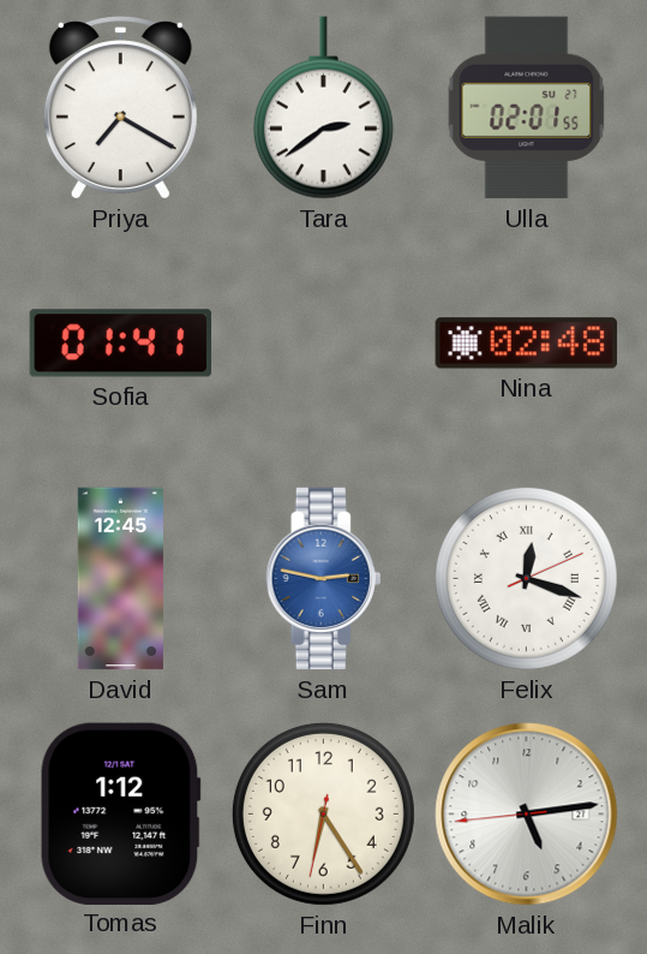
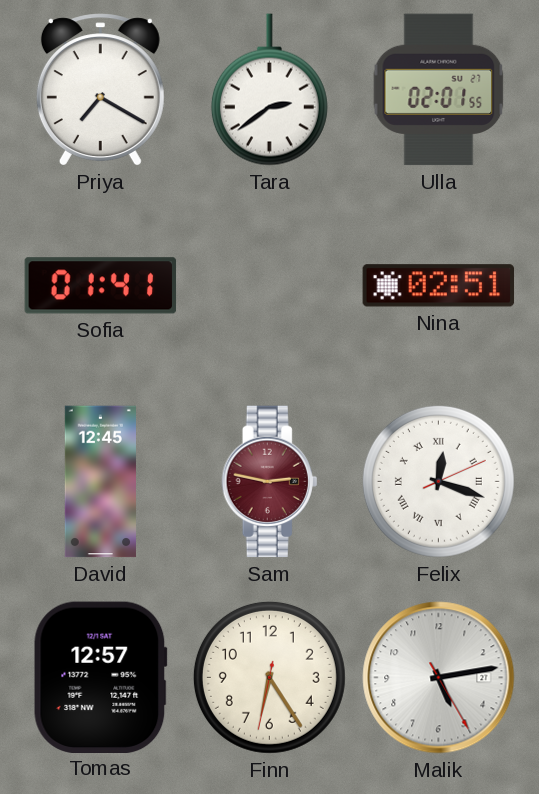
Nina: 02:48 -> 02:51
Sam dial: blue -> burgundy
Tomas: 1:12 -> 12:57
Malik: 5:13:44 -> 5:13:25
